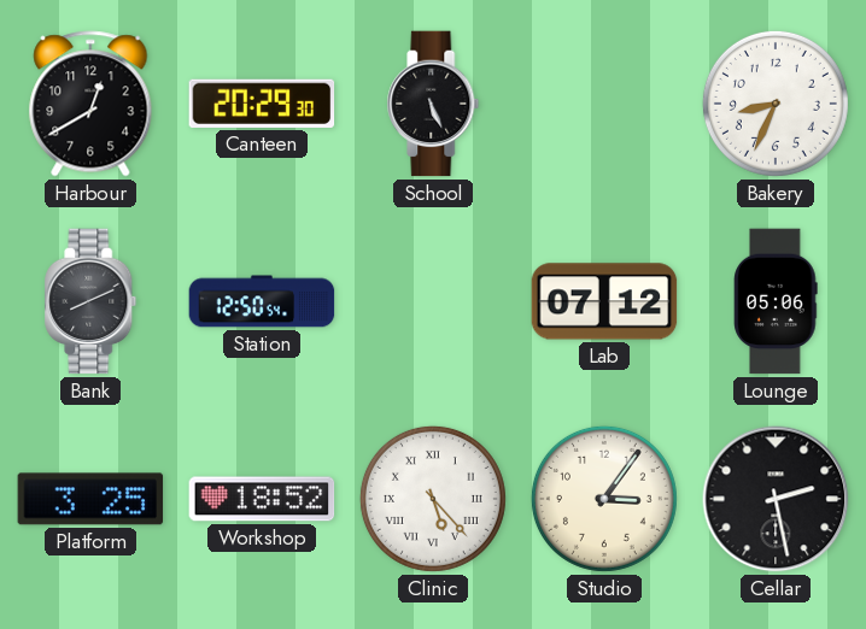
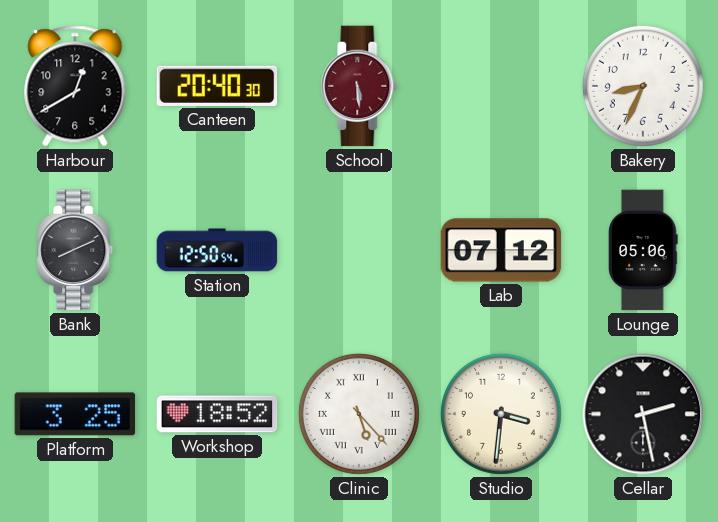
Canteen: 20:29 -> 20:40
School: 5:26 -> 5:29
School dial: black -> burgundy
Studio: 3:06 -> 3:31
